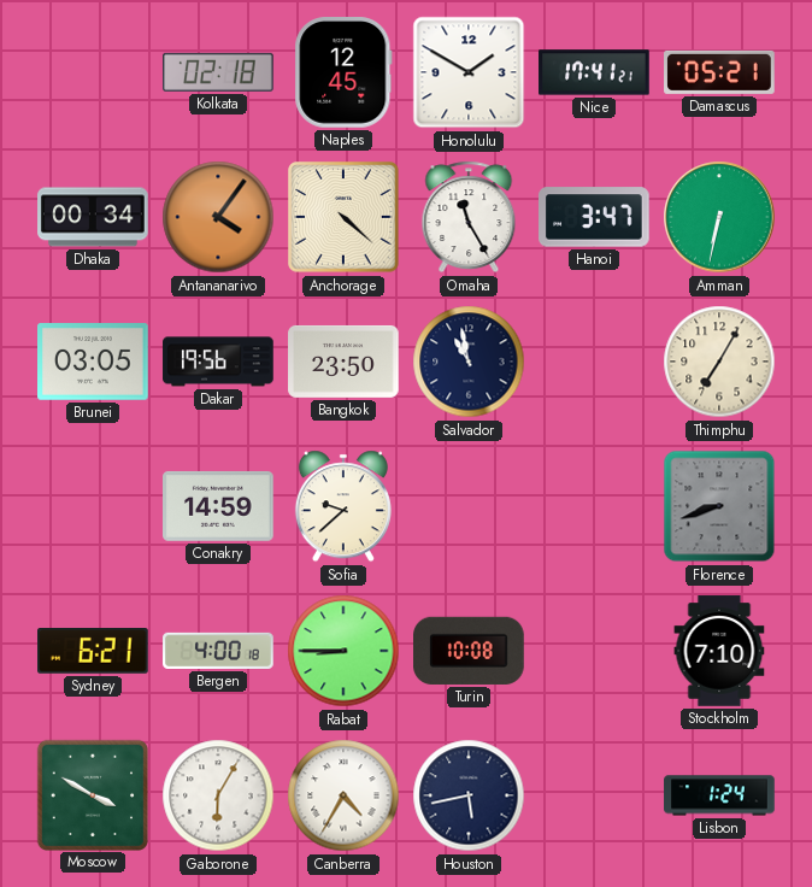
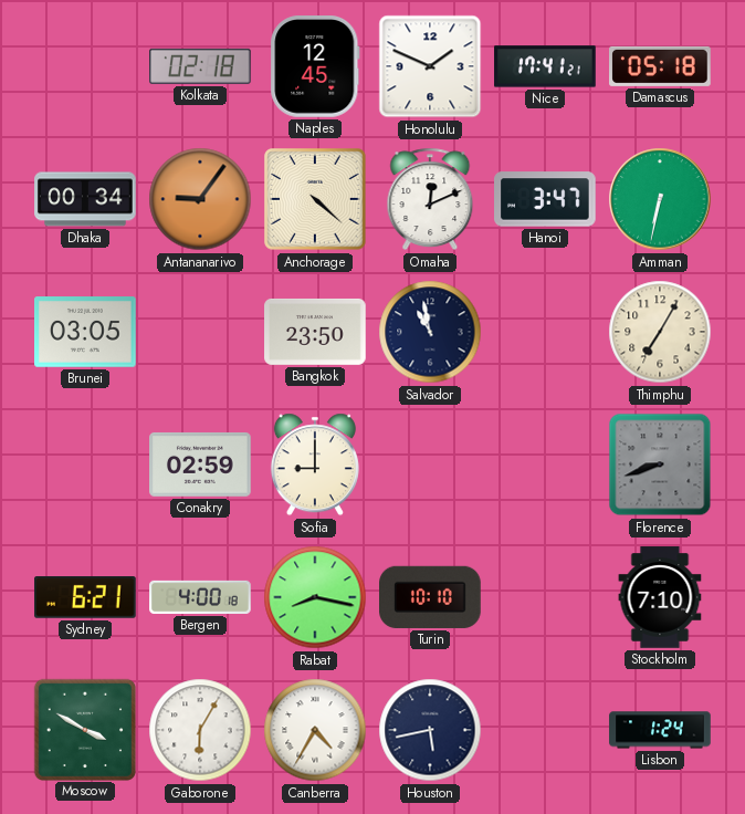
Honolulu: 1:50 -> 1:49
Damascus: 05:21 -> 05:18
Antananarivo: 4:06 -> 9:06
Omaha: 11:25 -> 12:11
Dakar: 19:56 -> none
Conakry: 14:59 -> 02:59
Sofia: 9:38 -> 9:00
Rabat: 8:45 -> 8:17
Turin: 10:08 -> 10:10
